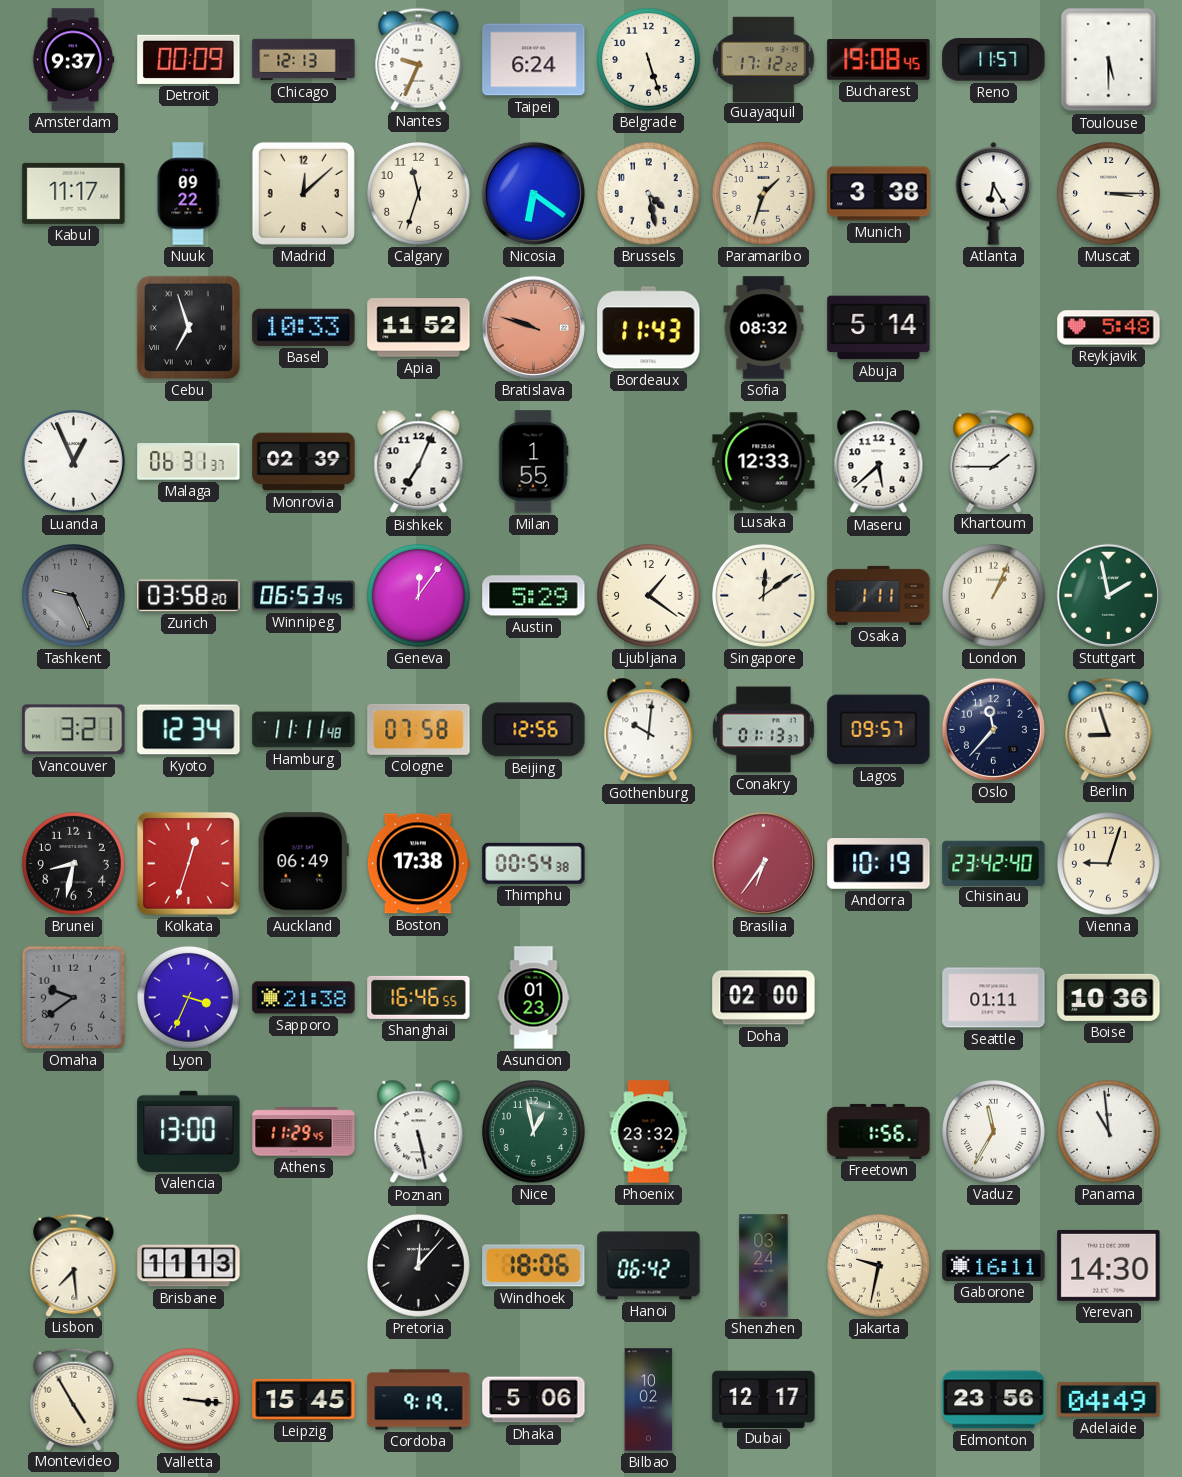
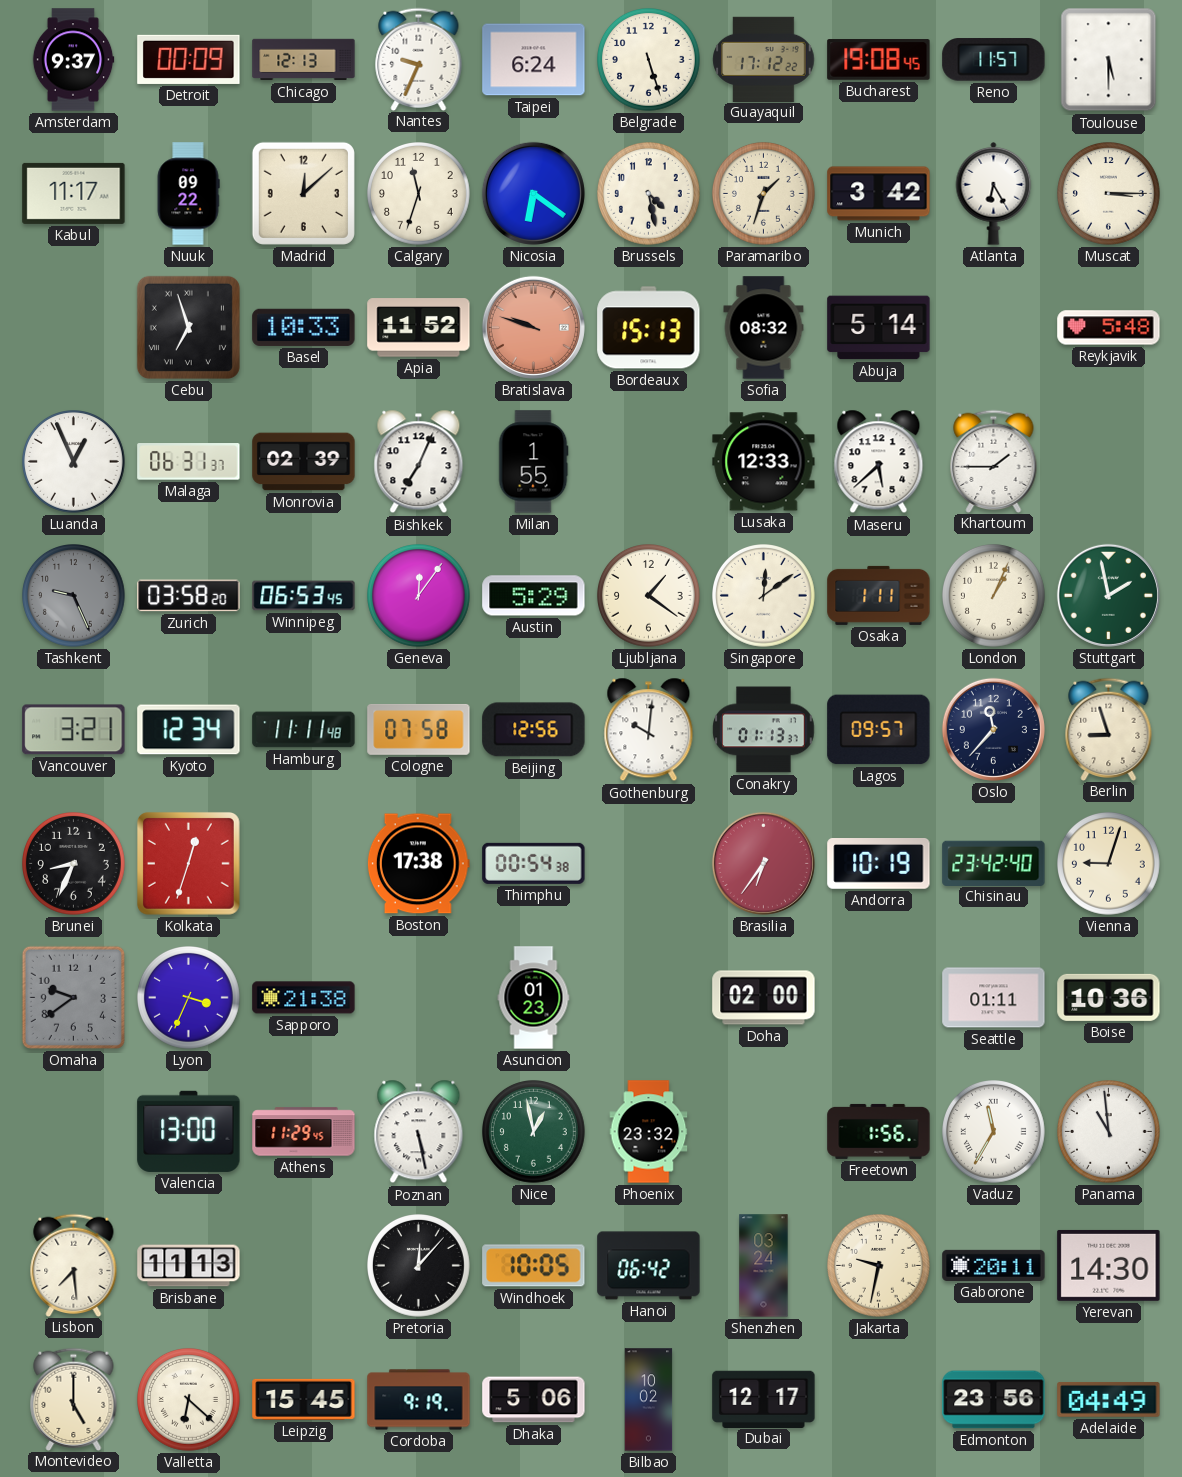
Munich: 3:38 -> 3:42
Bordeaux: 11:43 -> 15:13
Brunei: 8:32 -> 8:34
Auckland: 06:49 -> none
Shanghai: 16:46 -> none
Windhoek: 18:06 -> 10:05
Gaborone: 16:11 -> 20:11
Montevideo: 4:55 -> 5:00
Valletta: 3:16 -> 6:22
